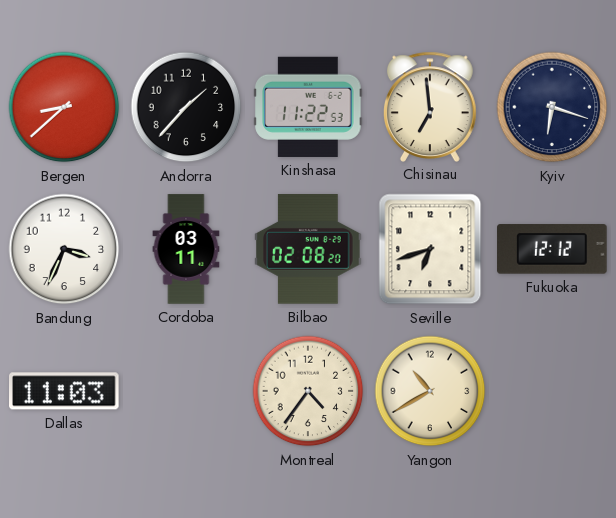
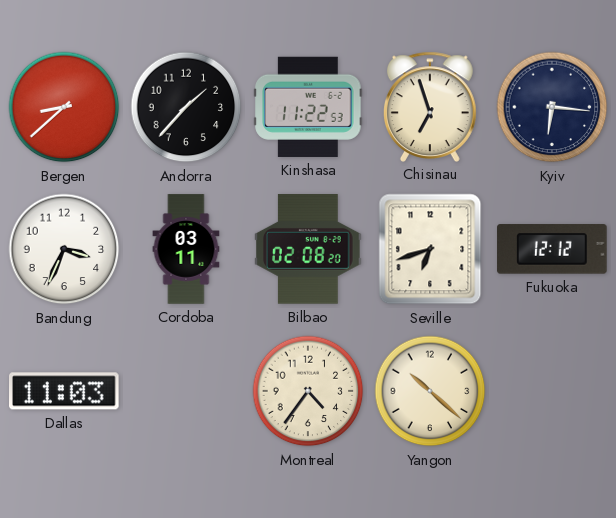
Chisinau: 6:59 -> 6:57
Kyiv: 6:18 -> 6:16
Yangon: 10:40 -> 10:22
